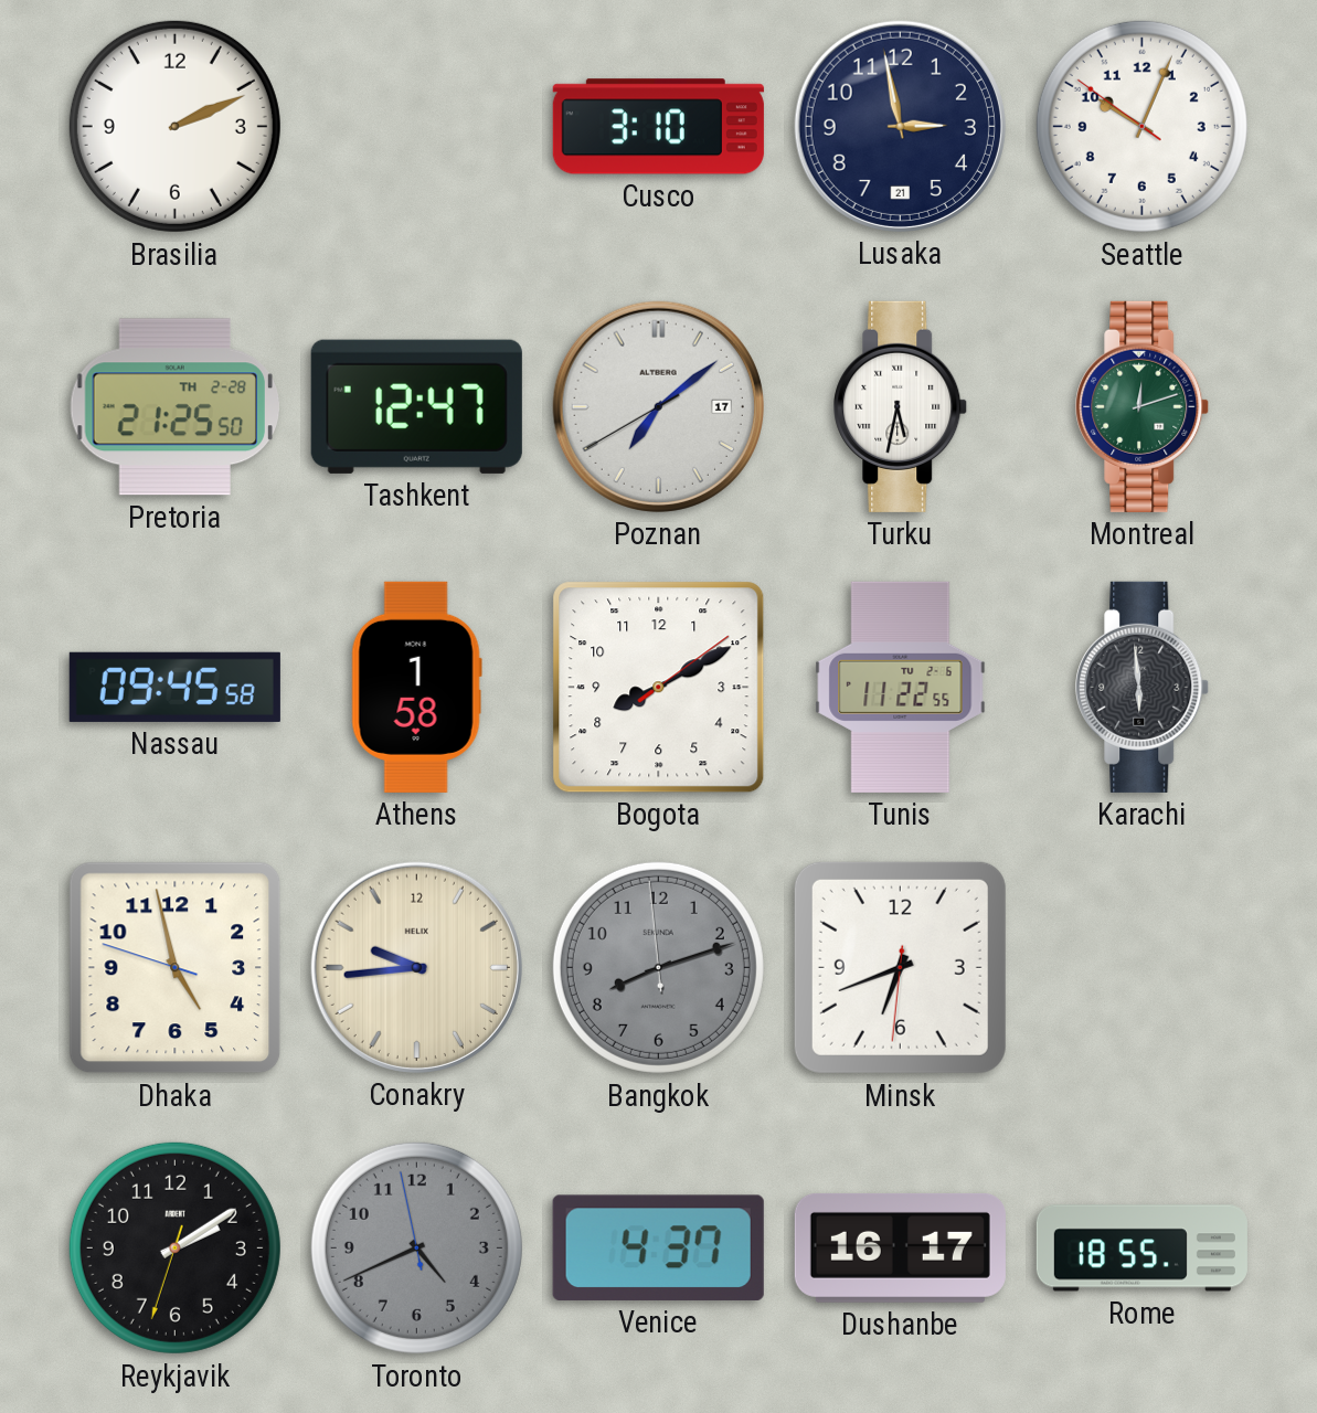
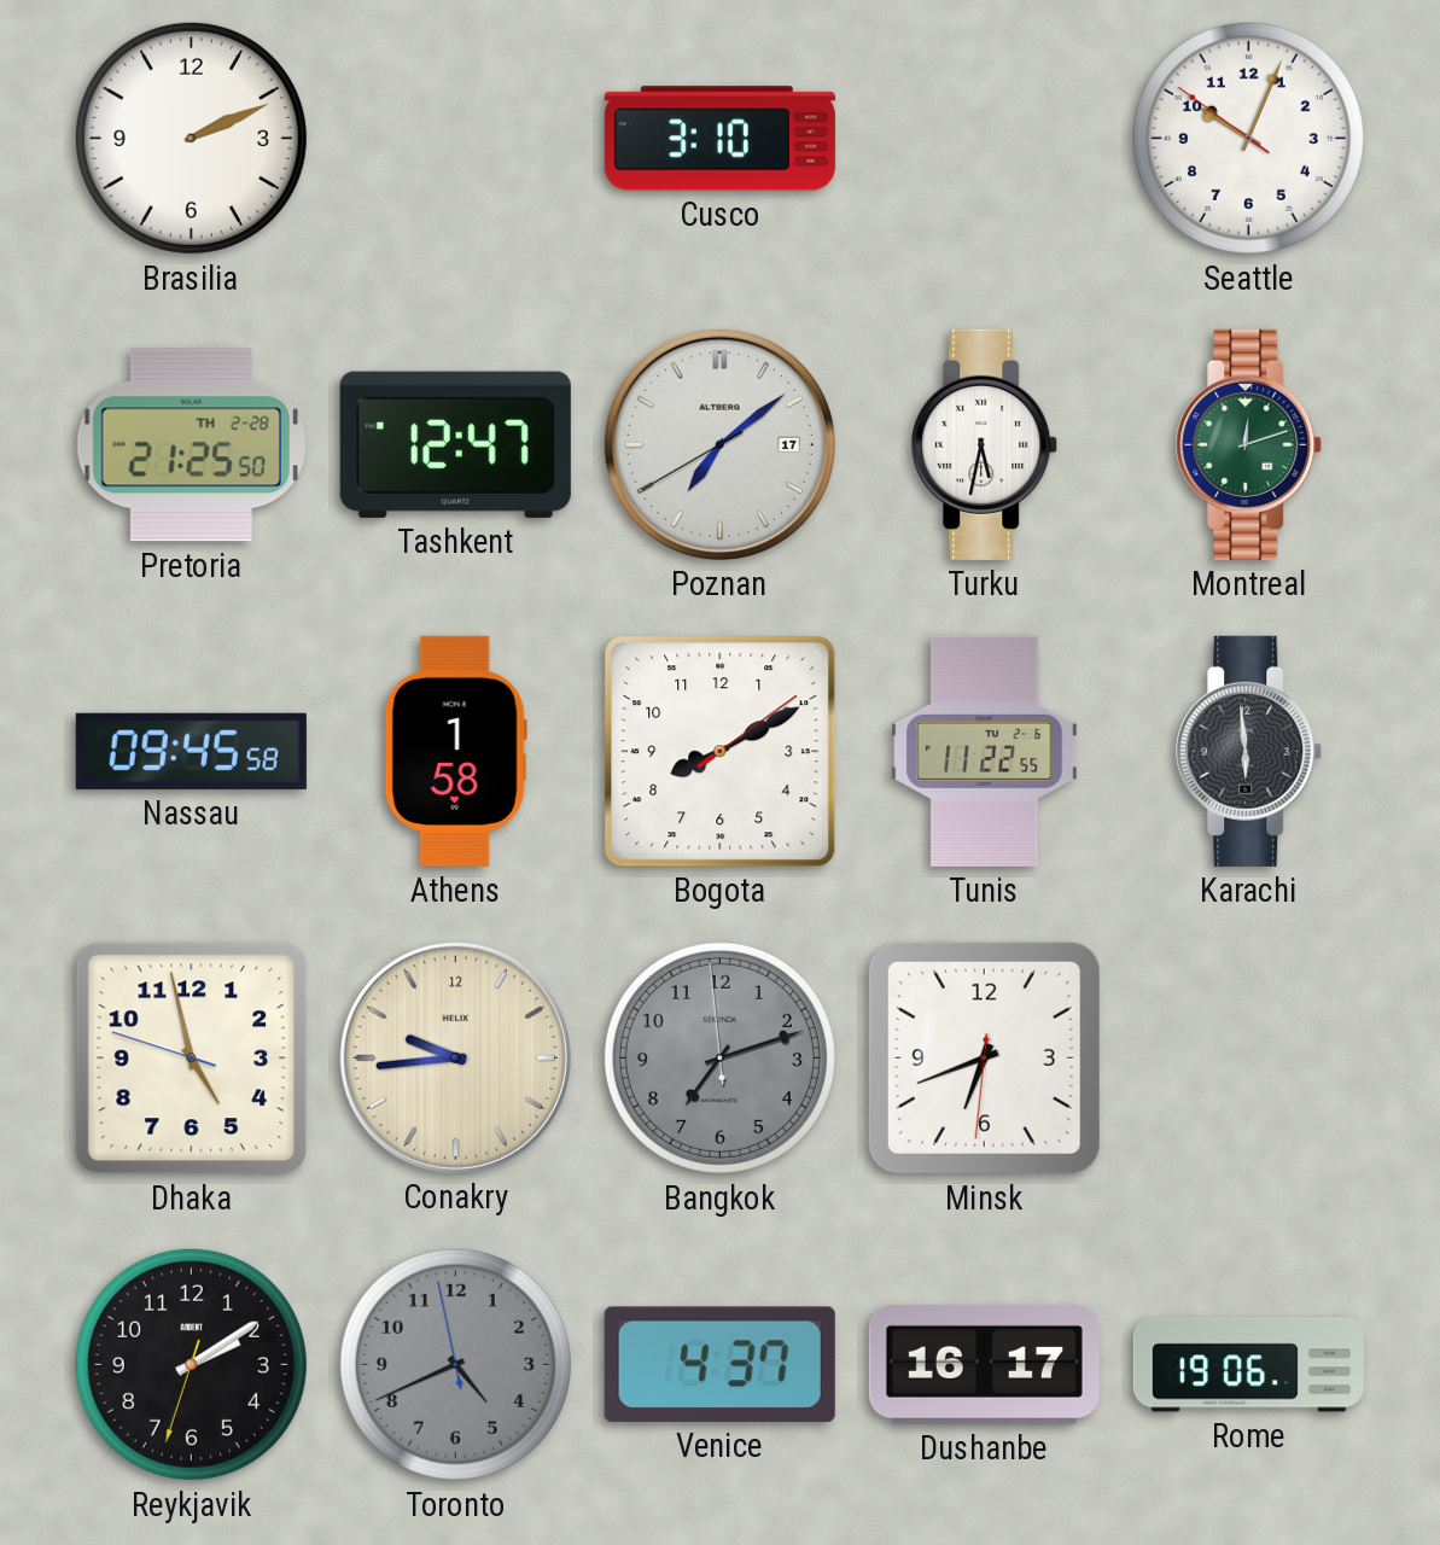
Lusaka: 2:58 -> none
Bangkok: 8:11 -> 7:11
Rome: 18:55 -> 19:06
